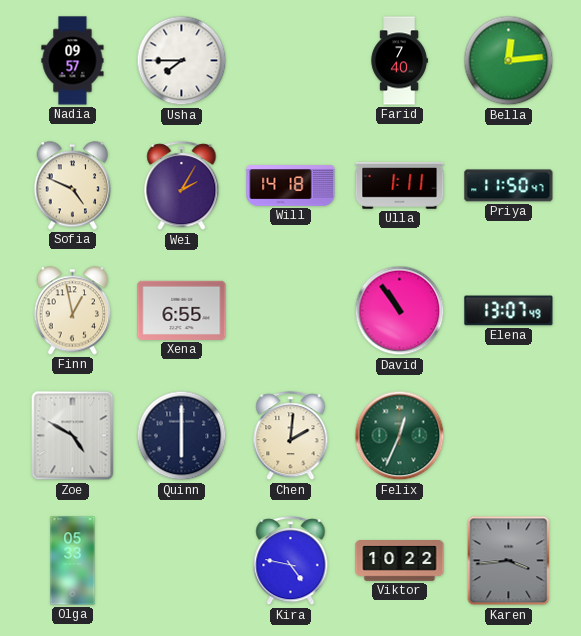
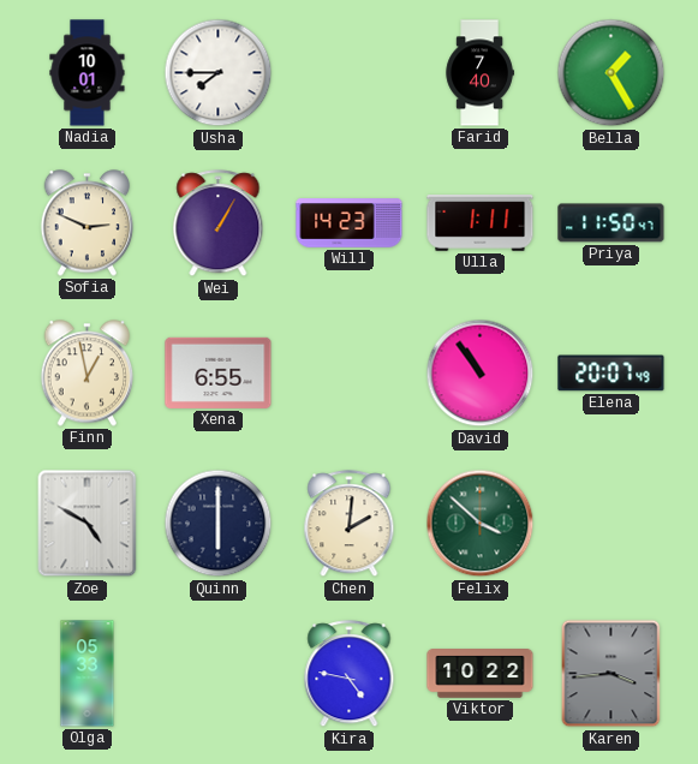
Nadia: 09:57 -> 10:01
Bella: 12:14 -> 1:25
Sofia: 4:49 -> 2:49
Wei: 2:05 -> 1:05
Will: 14:18 -> 14:23
Elena: 13:07 -> 20:07
Felix: 12:34 -> 3:52
